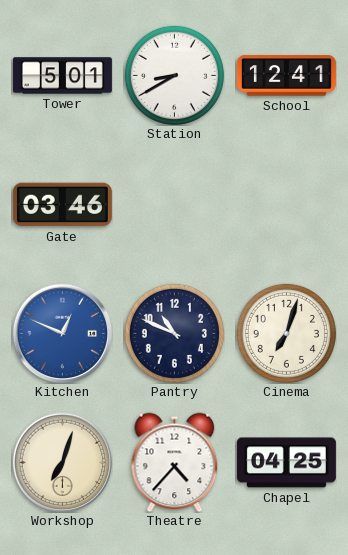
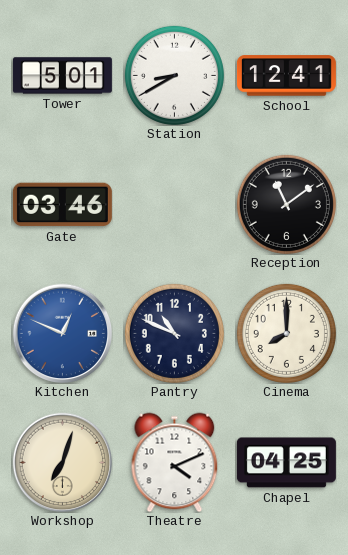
Reception: none -> 11:09
Cinema: 7:03 -> 8:00
Theatre: 4:37 -> 4:11
